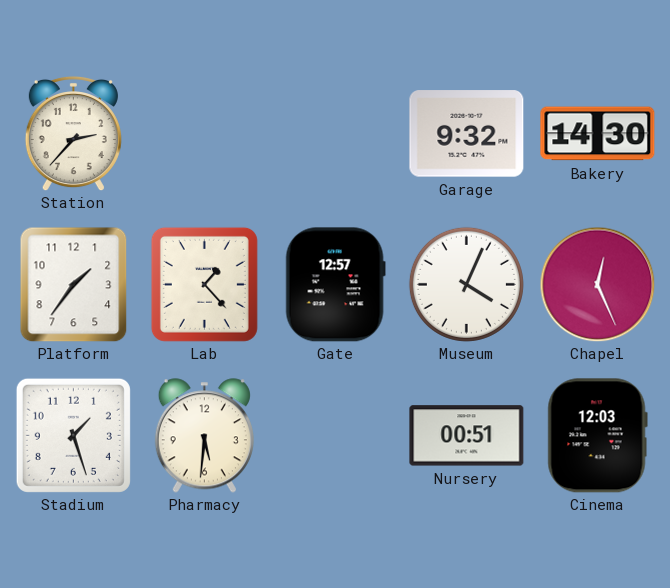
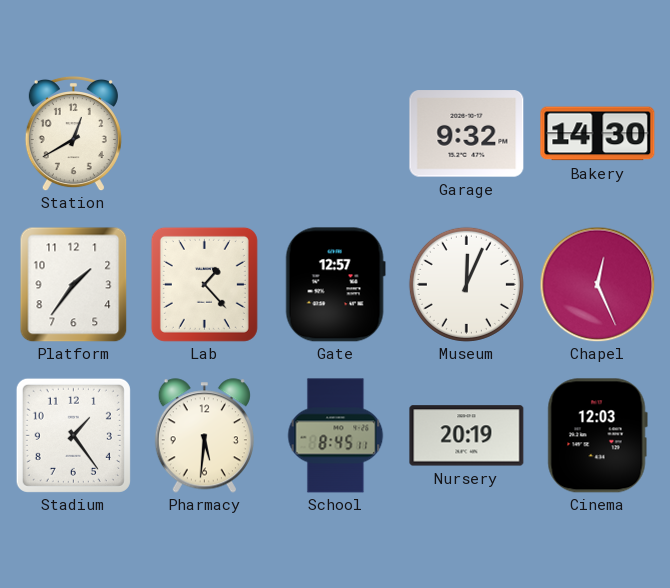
Station: 2:37 -> 12:40
Museum: 4:04 -> 12:04
Stadium: 1:27 -> 1:24
School: none -> 8:45
Nursery: 00:51 -> 20:19
